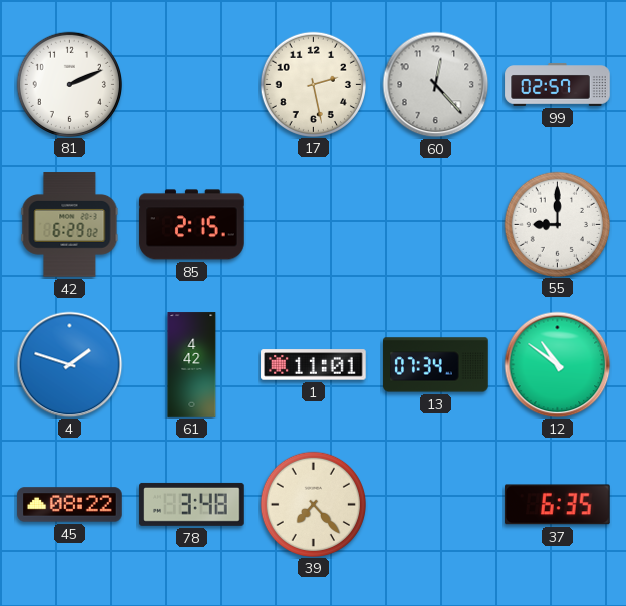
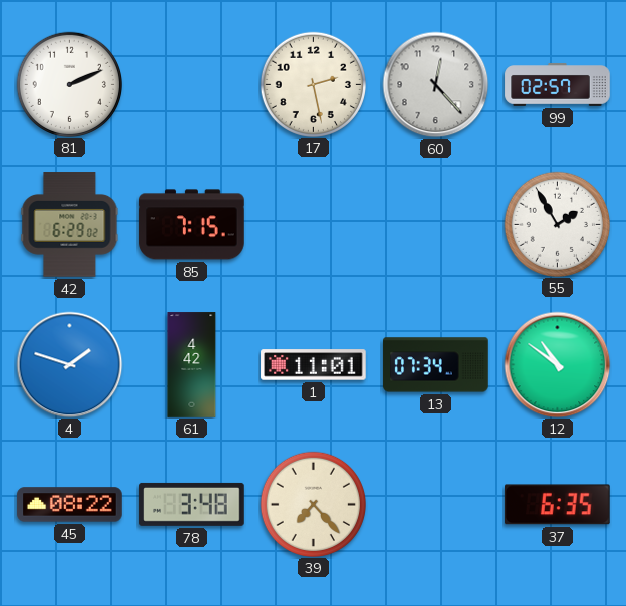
85: 2:15 -> 7:15
55: 9:00 -> 1:55
